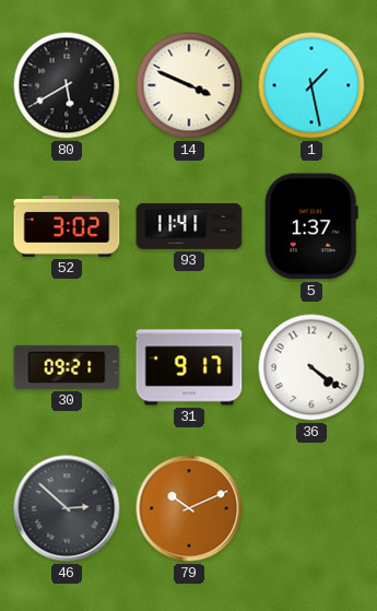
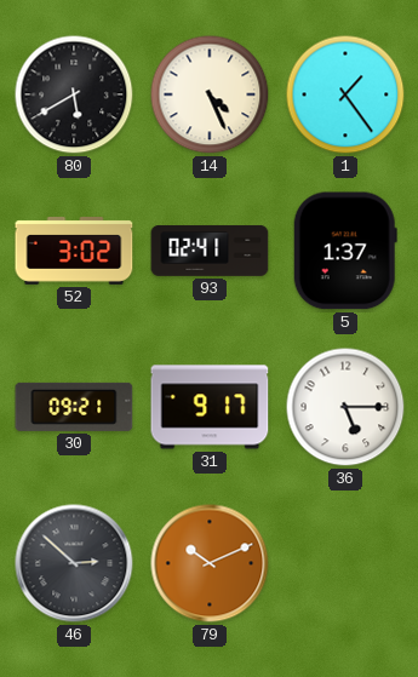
14: 3:49 -> 4:26
1: 1:28 -> 1:24
93: 11:41 -> 02:41
36: 4:21 -> 5:15
